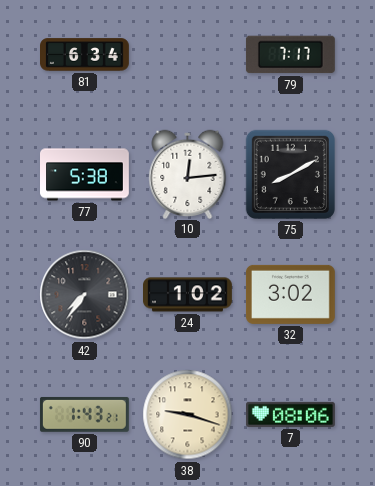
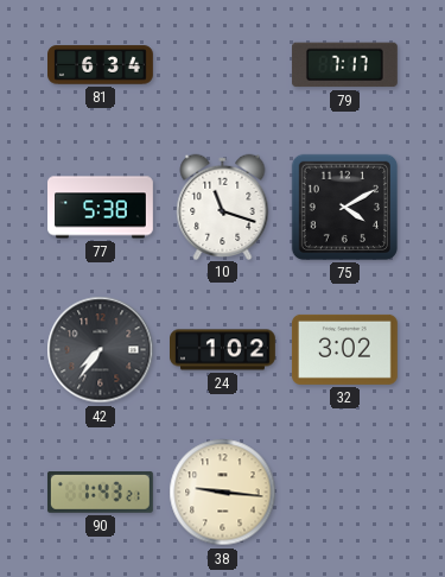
10: 12:14 -> 11:18
75: 8:10 -> 4:10
38: 9:18 -> 9:16
7: 08:06 -> none
